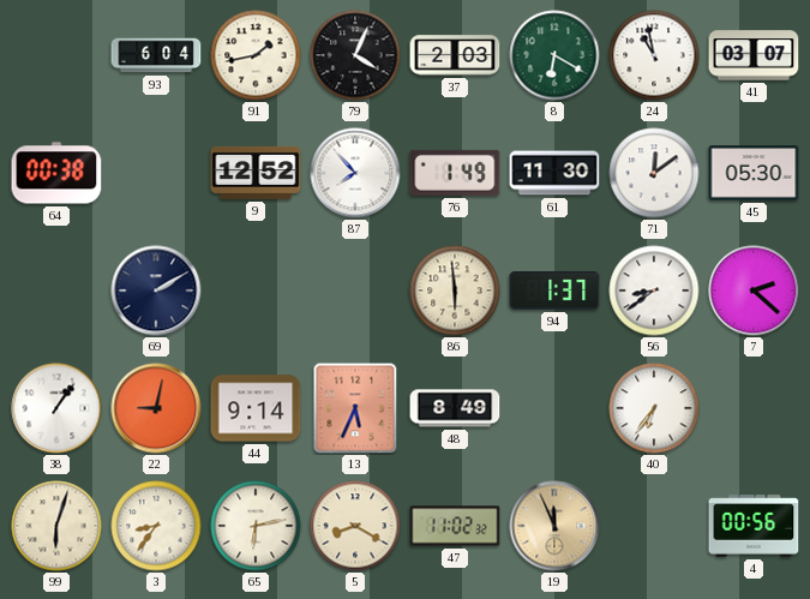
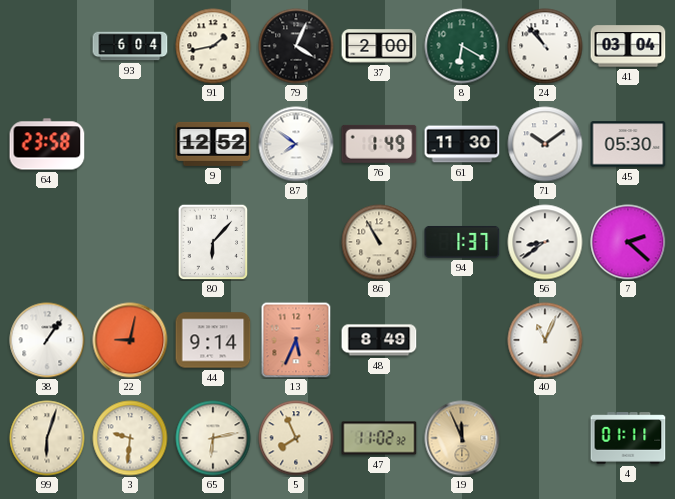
37: 2:03 -> 2:00
24: 10:58 -> 10:53
41: 03:07 -> 03:04
64: 00:38 -> 23:58
87: 7:53 -> 7:51
71: 12:09 -> 10:09
69: 2:10 -> none
80: none -> 6:07
86: 5:59 -> 10:55
40: 6:36 -> 11:04
3: 8:36 -> 9:31
5: 8:20 -> 7:56
4: 00:56 -> 01:11
